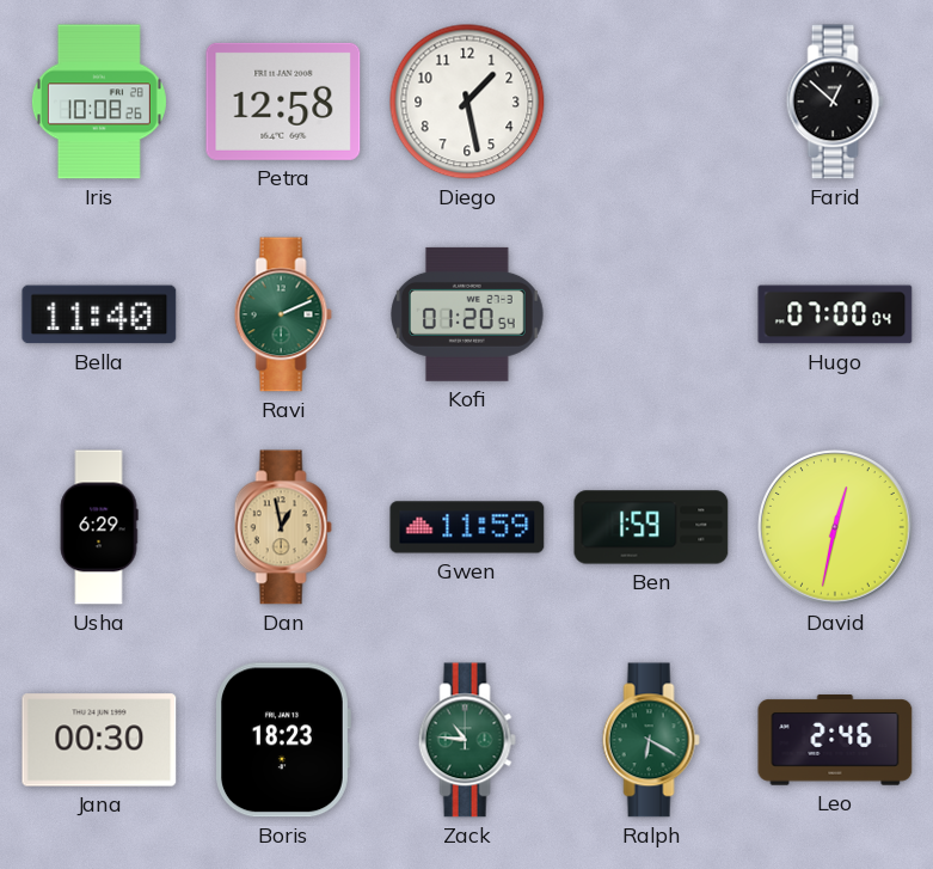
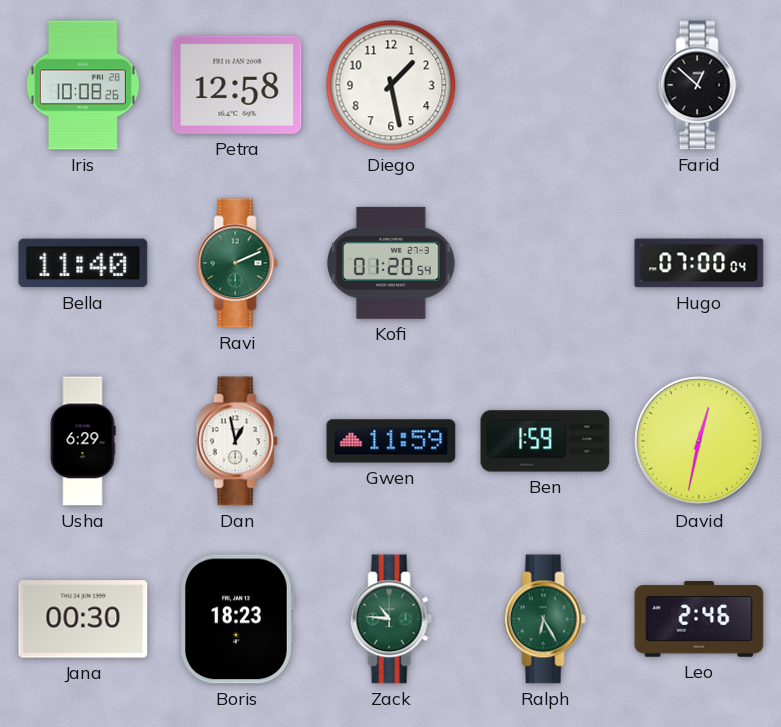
Dan dial: champagne -> white
Ralph: 6:20 -> 6:25
